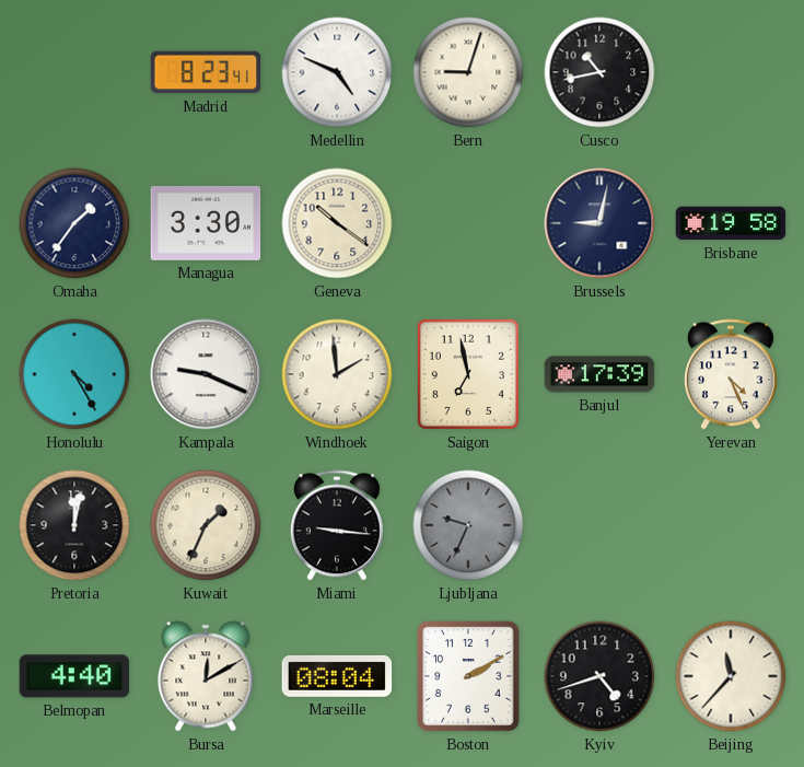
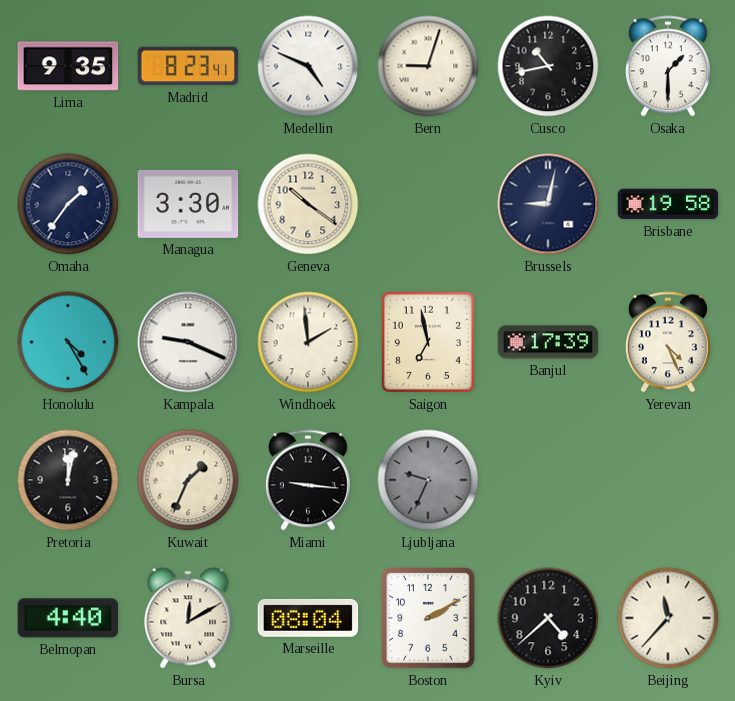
Lima: none -> 9:35
Osaka: none -> 1:30
Kyiv: 4:42 -> 4:38
